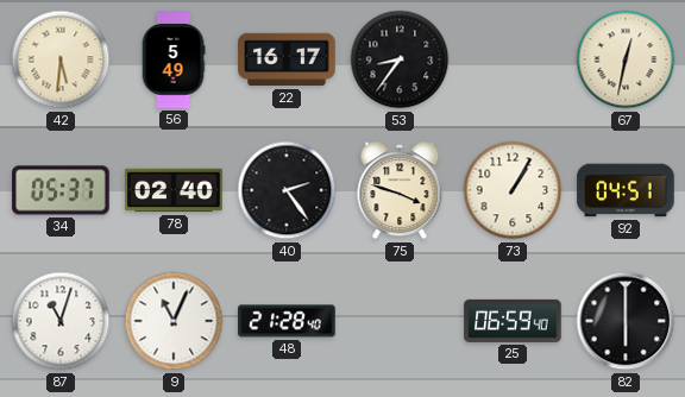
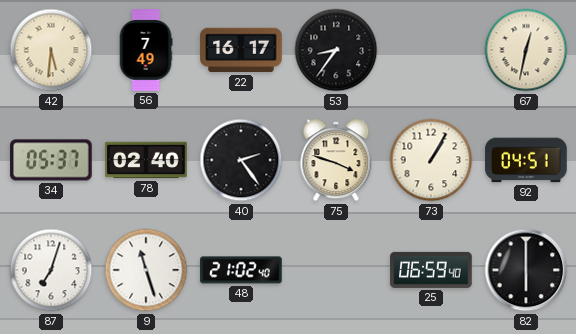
56: 5:49 -> 7:49
87: 11:03 -> 7:03
9: 11:04 -> 11:27
48: 21:28 -> 21:02
